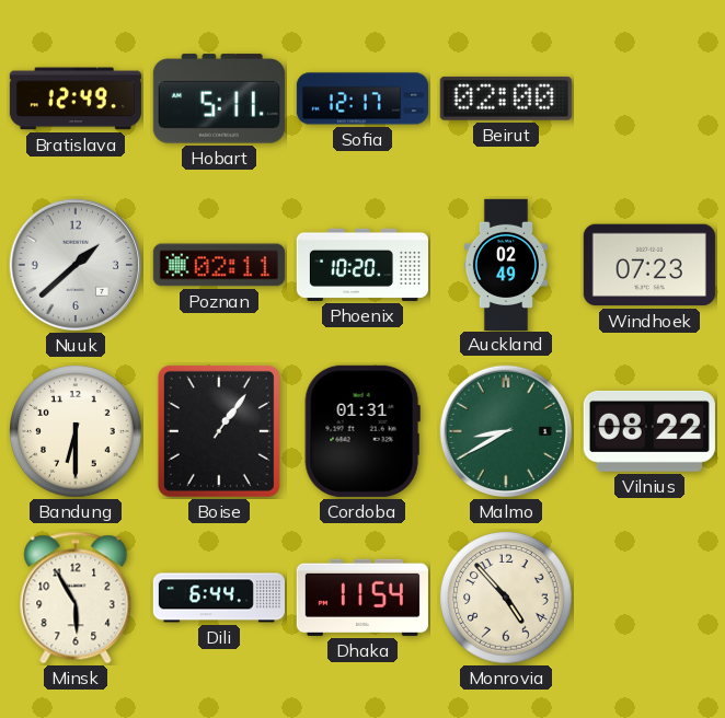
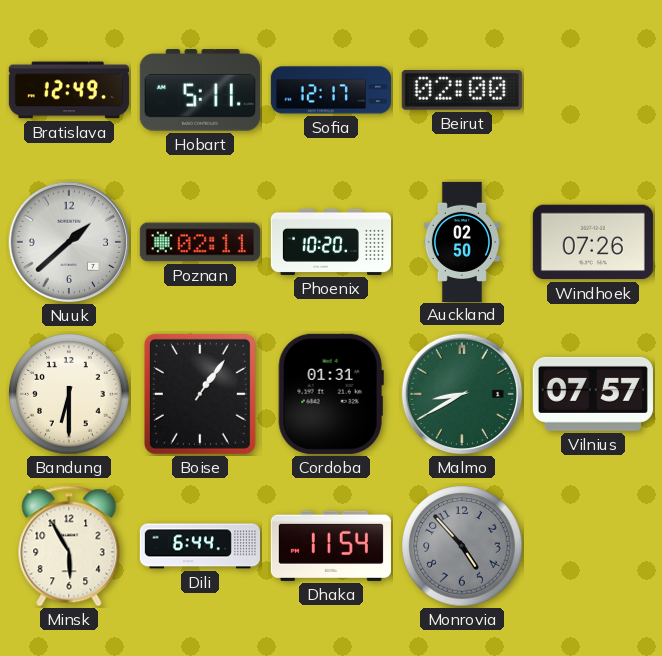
Auckland: 02:49 -> 02:50
Windhoek: 07:23 -> 07:26
Vilnius: 08:22 -> 07:57
Monrovia dial: cream -> grey
